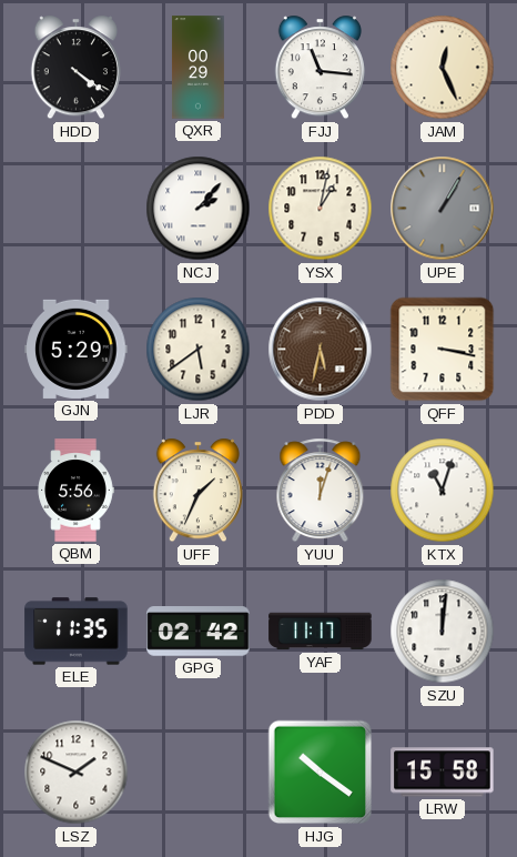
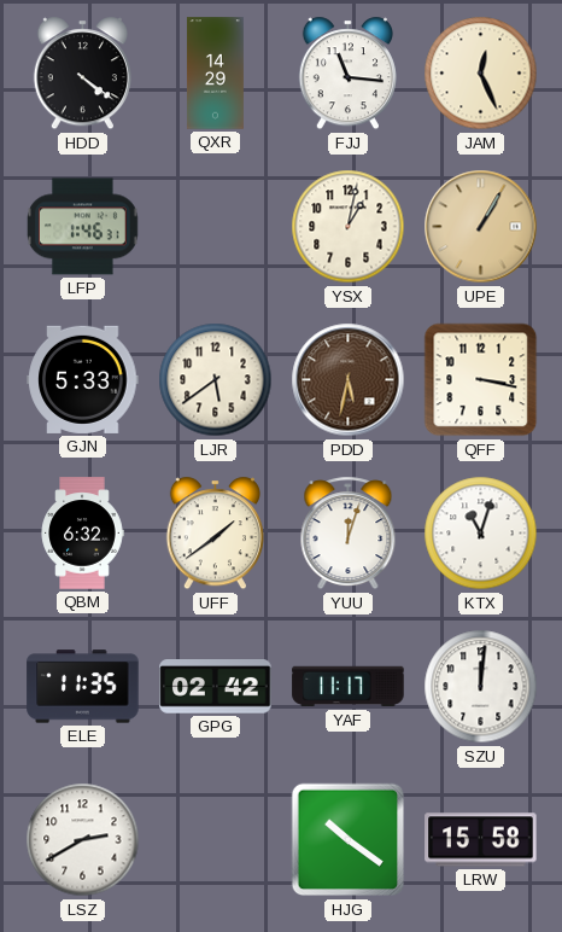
QXR: 00:29 -> 14:29
LFP: none -> 1:46
NCJ: 2:07 -> none
UPE dial: grey -> champagne
GJN: 5:29 -> 5:33
QBM: 5:56 -> 6:32
UFF: 1:34 -> 1:39
LSZ: 1:49 -> 2:40
